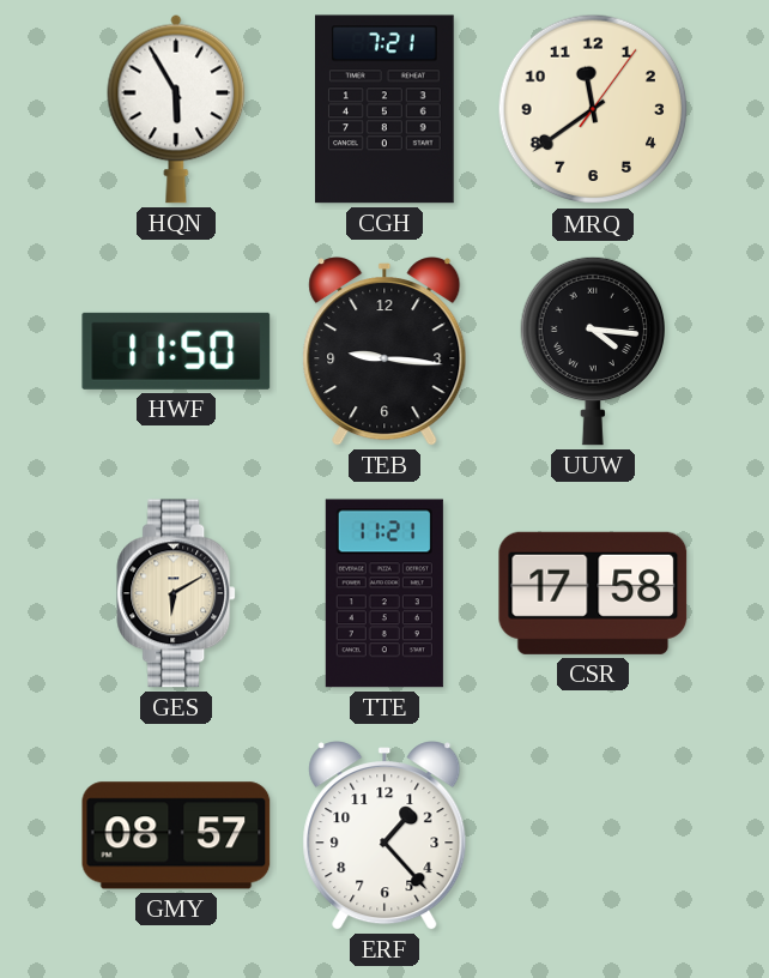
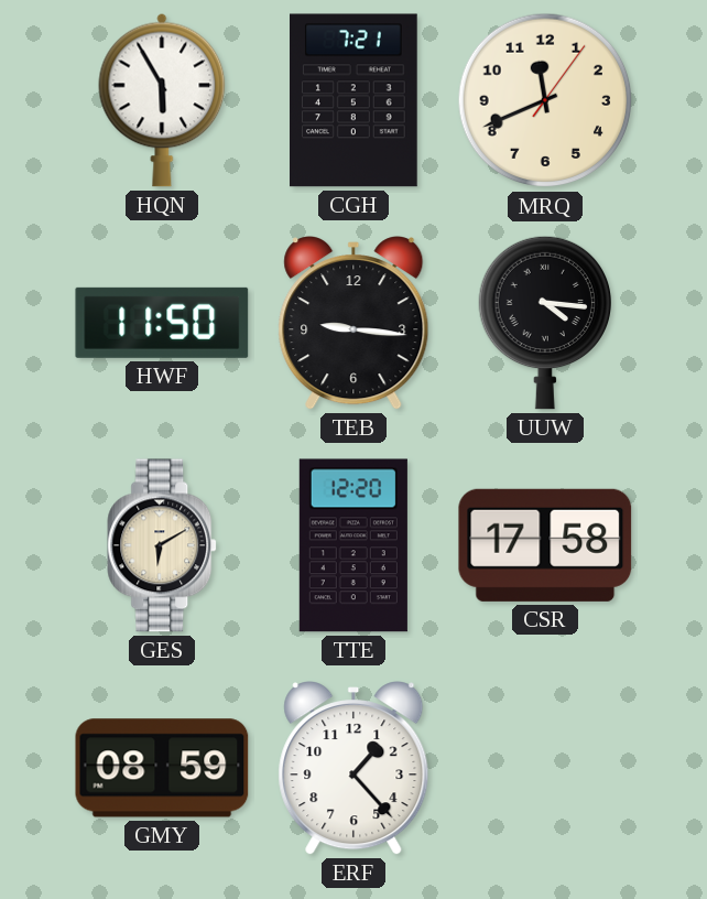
MRQ: 11:39 -> 11:41
TTE: 11:21 -> 12:20
GMY: 08:57 -> 08:59
